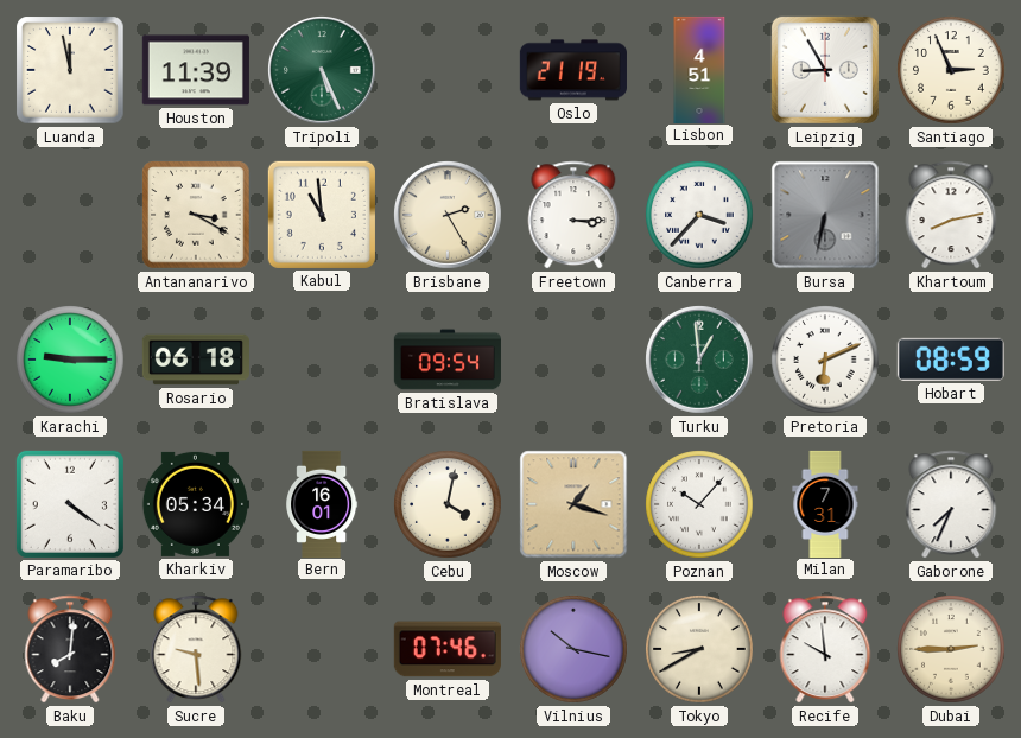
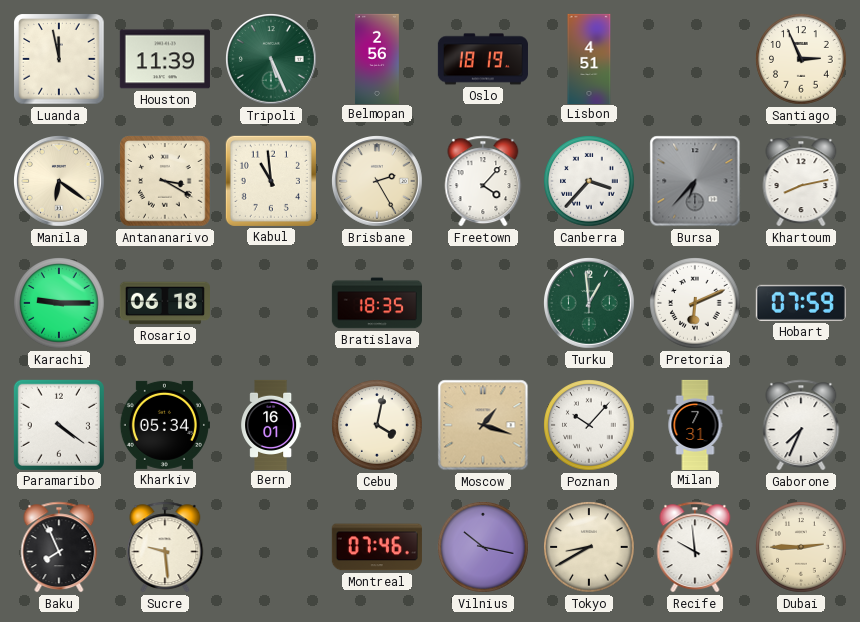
Belmopan: none -> 2:56
Oslo: 21:19 -> 18:19
Leipzig: 8:55 -> none
Manila: none -> 6:21
Freetown: 3:15 -> 4:07
Bursa: 6:32 -> 6:37
Bratislava: 09:54 -> 18:35
Hobart: 08:59 -> 07:59
Baku: 8:01 -> 7:56
